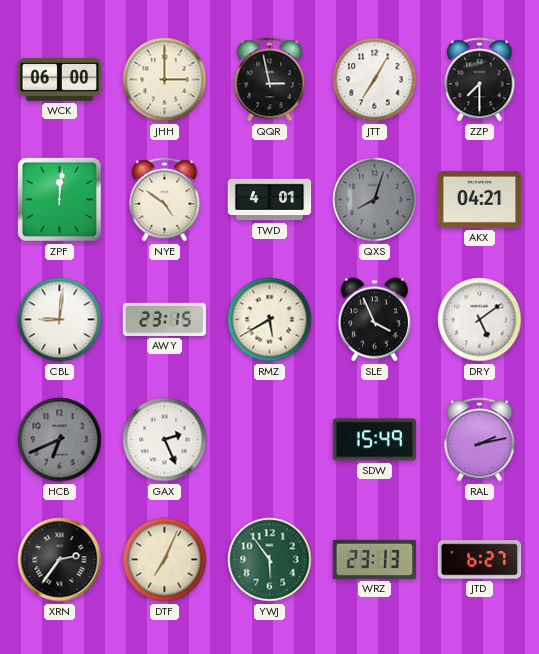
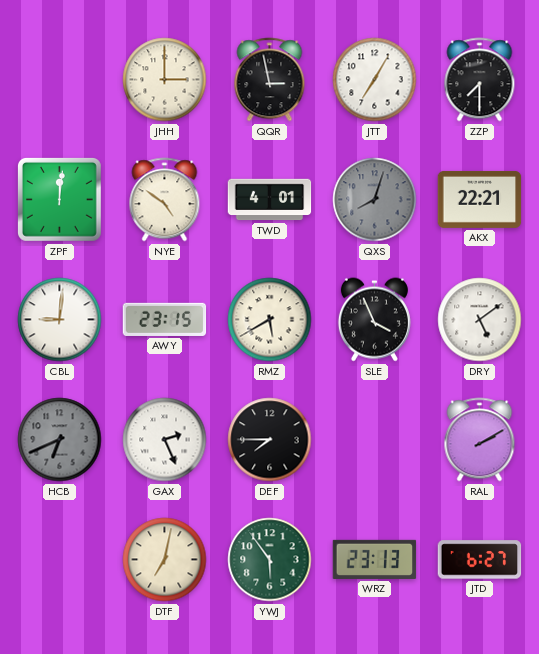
WCK: 06:00 -> none
AKX: 04:21 -> 22:21
DEF: none -> 7:45
SDW: 15:49 -> none
RAL: 2:13 -> 2:10
XRN: 2:36 -> none
DTF: 7:04 -> 7:02
